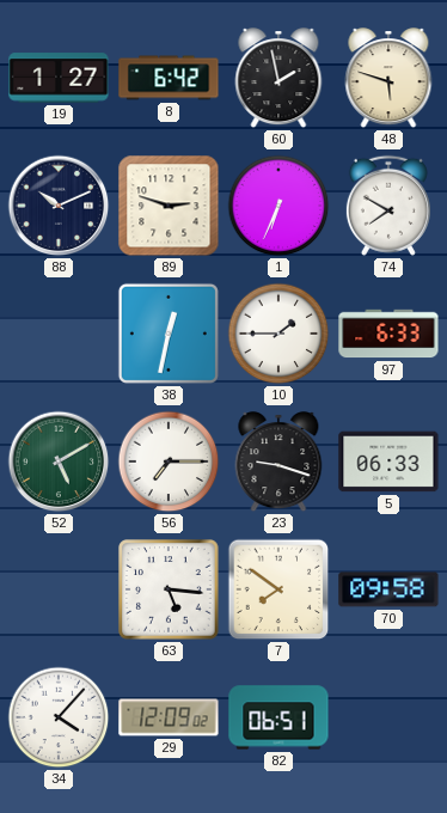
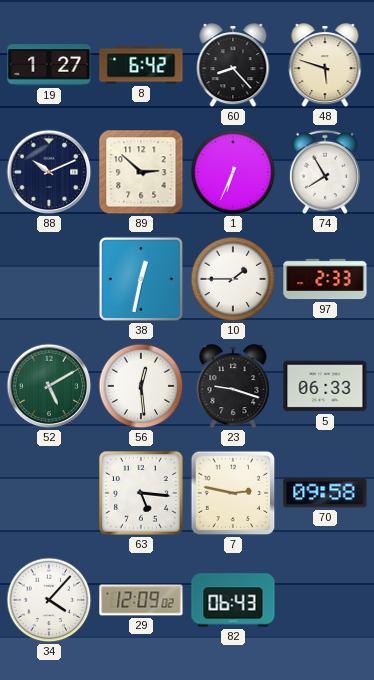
60: 1:58 -> 8:23
89: 2:48 -> 2:52
74: 7:50 -> 7:55
97: 6:33 -> 2:33
56: 7:15 -> 12:29
7: 7:51 -> 2:47
82: 06:51 -> 06:43
